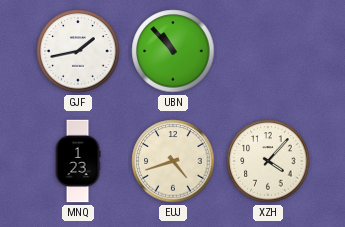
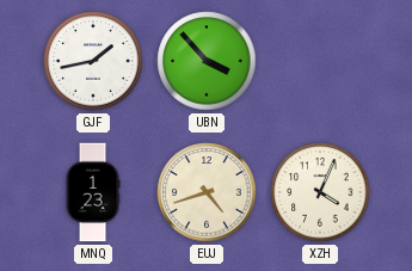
UBN: 10:53 -> 3:53
XZH: 4:07 -> 4:04
